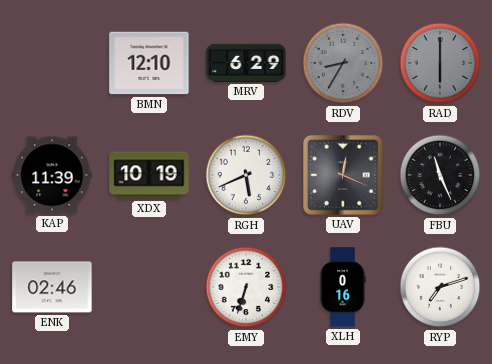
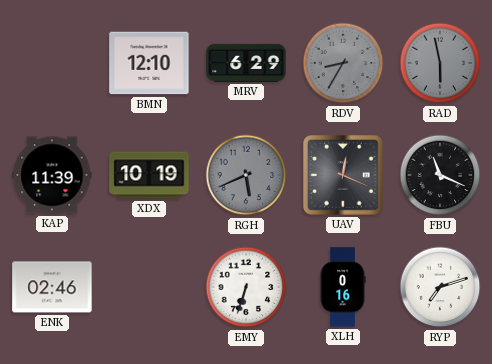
RAD: 6:00 -> 5:58
RGH dial: white -> grey
FBU: 11:26 -> 11:19
